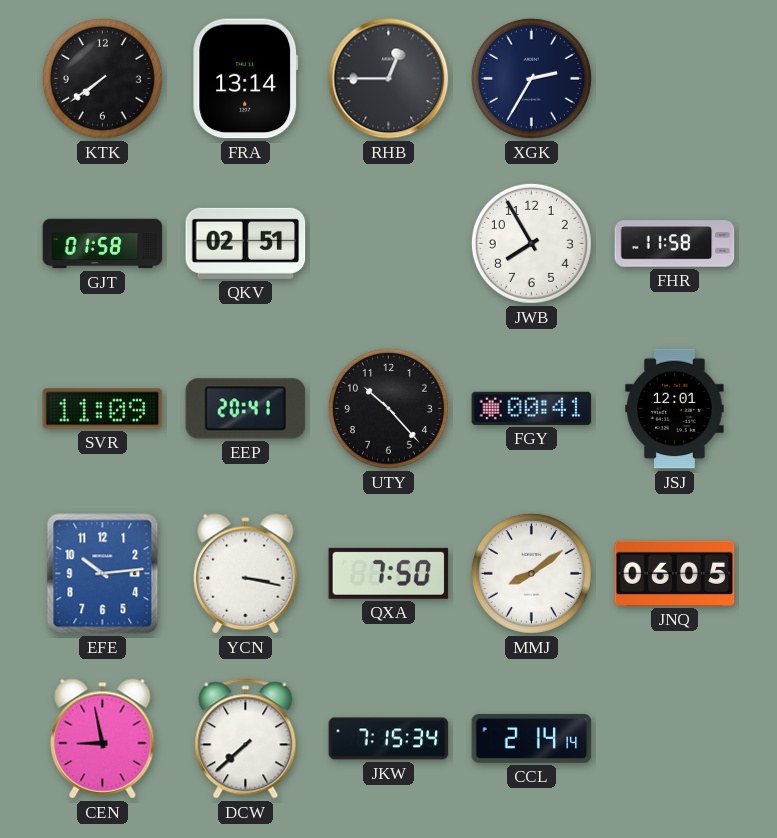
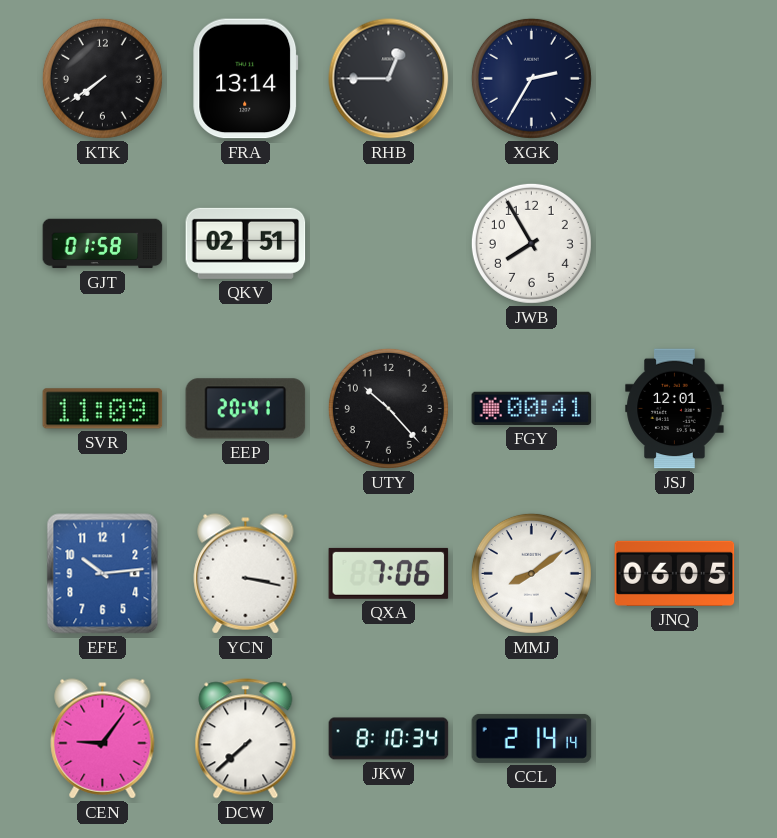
FHR: 11:58 -> none
QXA: 7:50 -> 7:06
CEN: 8:58 -> 9:06
JKW: 7:15 -> 8:10
